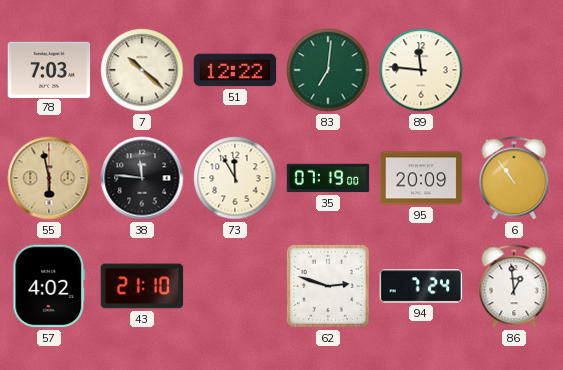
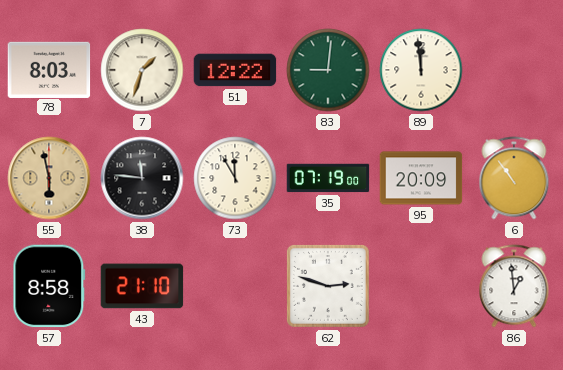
78: 7:03 -> 8:03
7: 10:22 -> 1:33
83: 7:01 -> 9:01
89: 11:46 -> 11:59
57: 4:02 -> 8:58
94: 7:24 -> none
